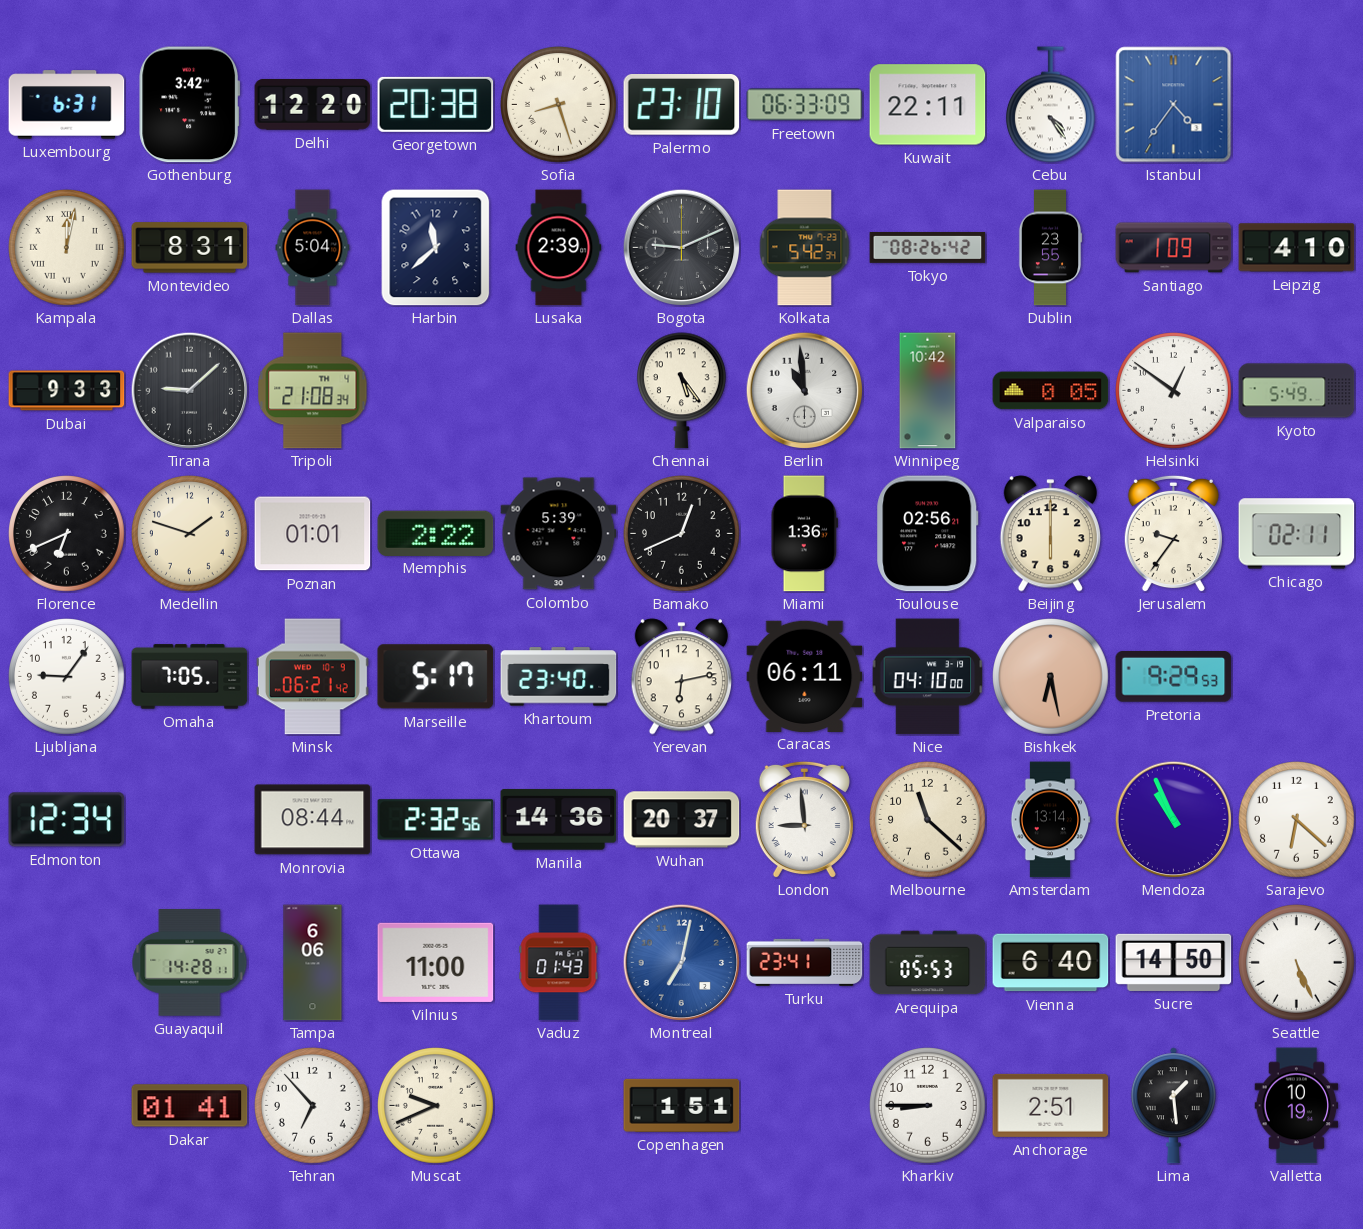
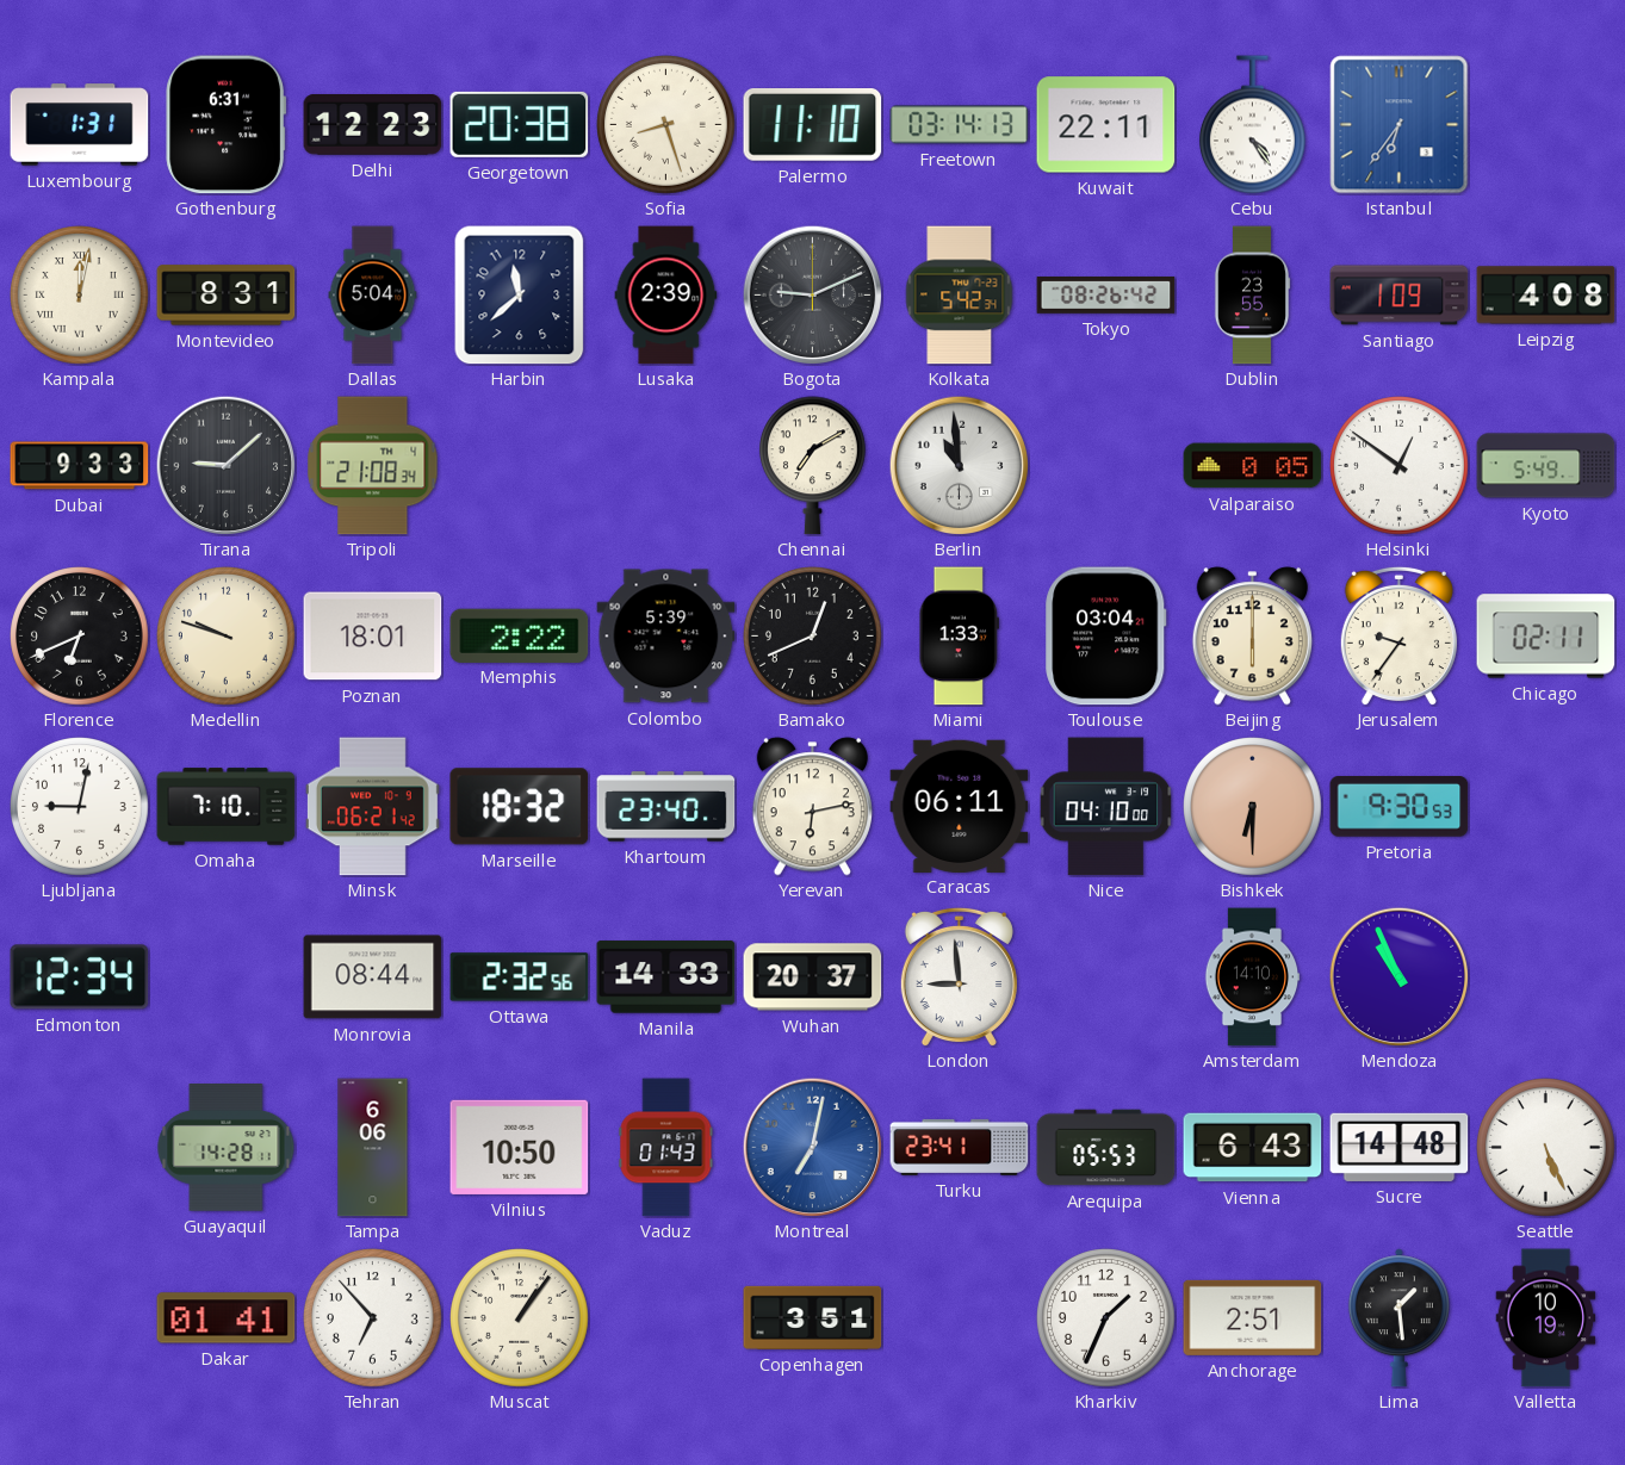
Luxembourg: 6:31 -> 1:31
Gothenburg: 3:42 -> 6:31
Delhi: 12:20 -> 12:23
Palermo: 23:10 -> 11:10
Freetown: 06:33 -> 03:14
Istanbul: 4:36 -> 6:36
Leipzig: 4:10 -> 4:08
Chennai: 5:24 -> 7:10
Winnipeg: 10:42 -> none
Medellin: 1:48 -> 9:48
Poznan: 01:01 -> 18:01
Miami: 1:36 -> 1:33
Toulouse: 02:56 -> 03:04
Ljubljana: 9:06 -> 9:02
Omaha: 7:05 -> 7:10
Marseille: 5:17 -> 18:32
Bishkek: 6:28 -> 6:30
Pretoria: 9:29 -> 9:30
Manila: 14:36 -> 14:33
Melbourne: 11:22 -> none
Amsterdam: 13:14 -> 14:10
Sarajevo: 6:22 -> none
Vilnius: 11:00 -> 10:50
Vienna: 6:40 -> 6:43
Sucre: 14:50 -> 14:48
Muscat: 9:41 -> 1:06
Copenhagen: 1:51 -> 3:51
Kharkiv: 8:45 -> 1:34
